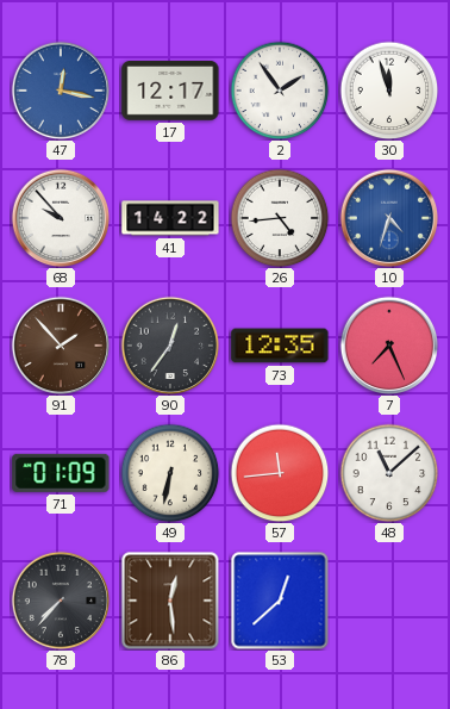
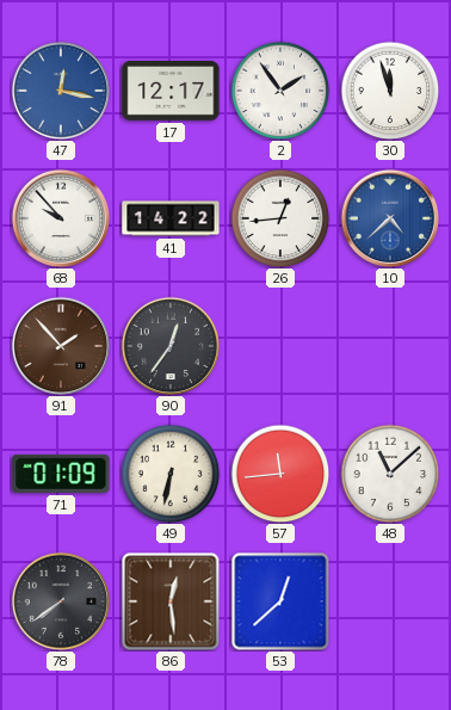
26: 4:44 -> 12:44
10: 4:33 -> 4:38
73: 12:35 -> none
7: 7:26 -> none
78: 7:37 -> 7:39
